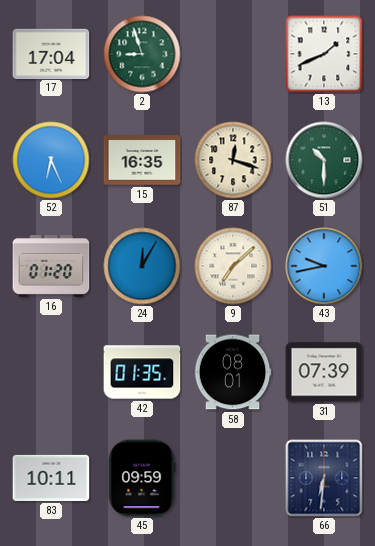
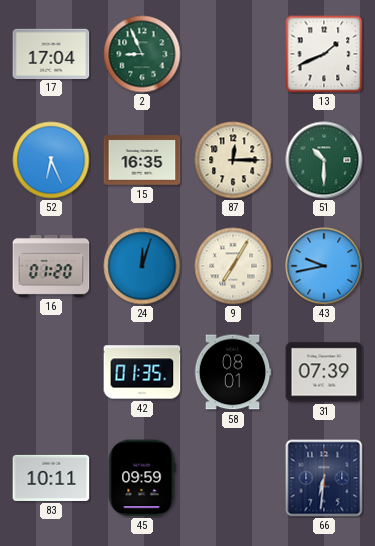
2: 8:57 -> 8:56
87: 12:18 -> 12:15
24: 12:05 -> 12:03
9: 7:08 -> 7:05
